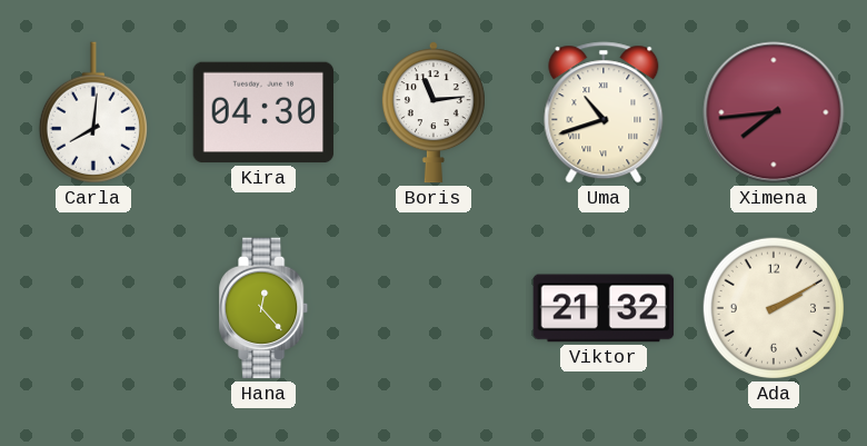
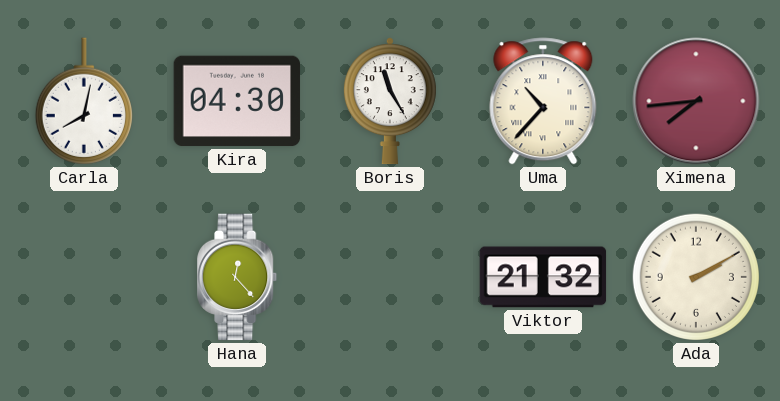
Carla: 8:01 -> 8:02
Boris: 11:14 -> 11:25
Uma: 10:42 -> 10:37
